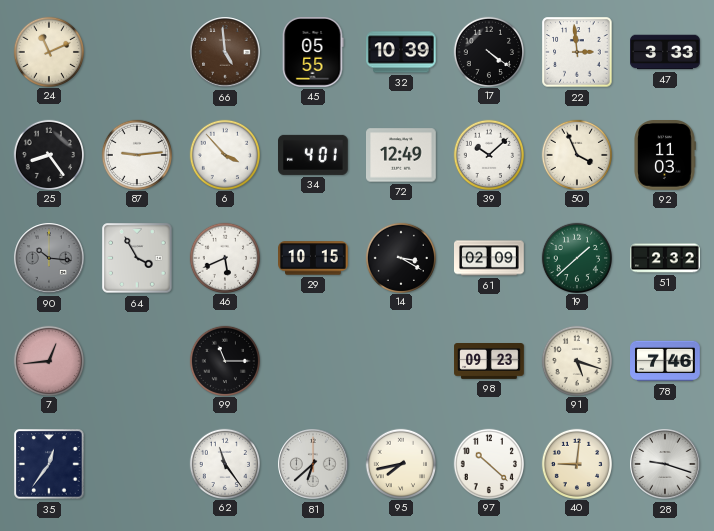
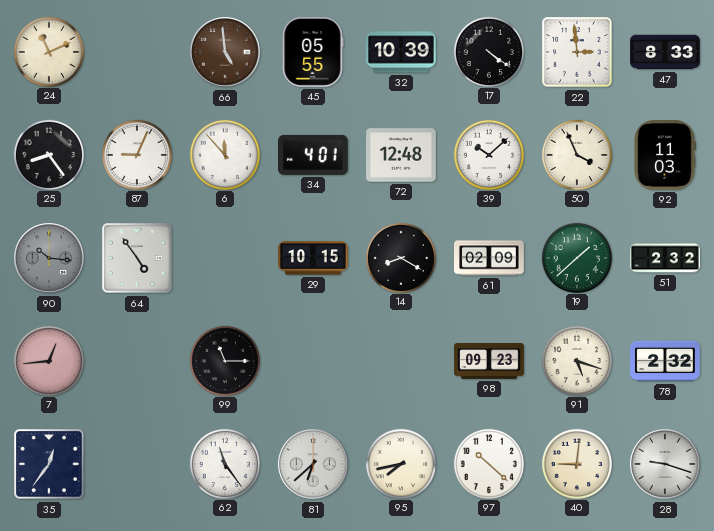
47: 3:33 -> 8:33
87: 9:14 -> 9:04
6: 3:53 -> 11:53
72: 12:49 -> 12:48
64: 3:55 -> 4:54
46: 5:41 -> none
14: 3:20 -> 8:20
78: 7:46 -> 2:32
